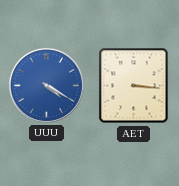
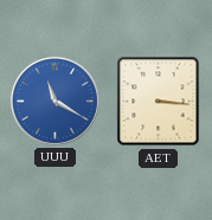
UUU: 4:20 -> 11:20
